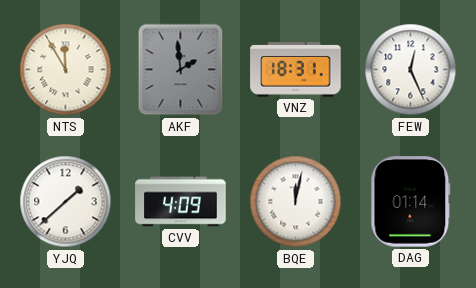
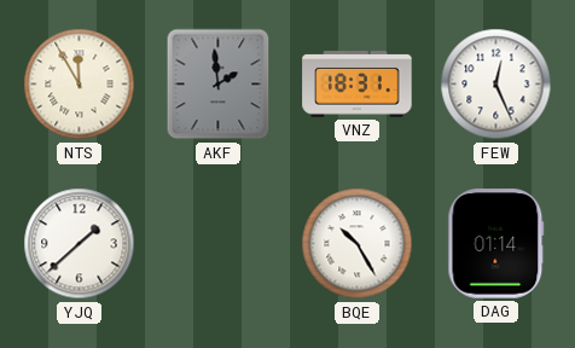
CVV: 4:09 -> none
BQE: 12:02 -> 10:25
